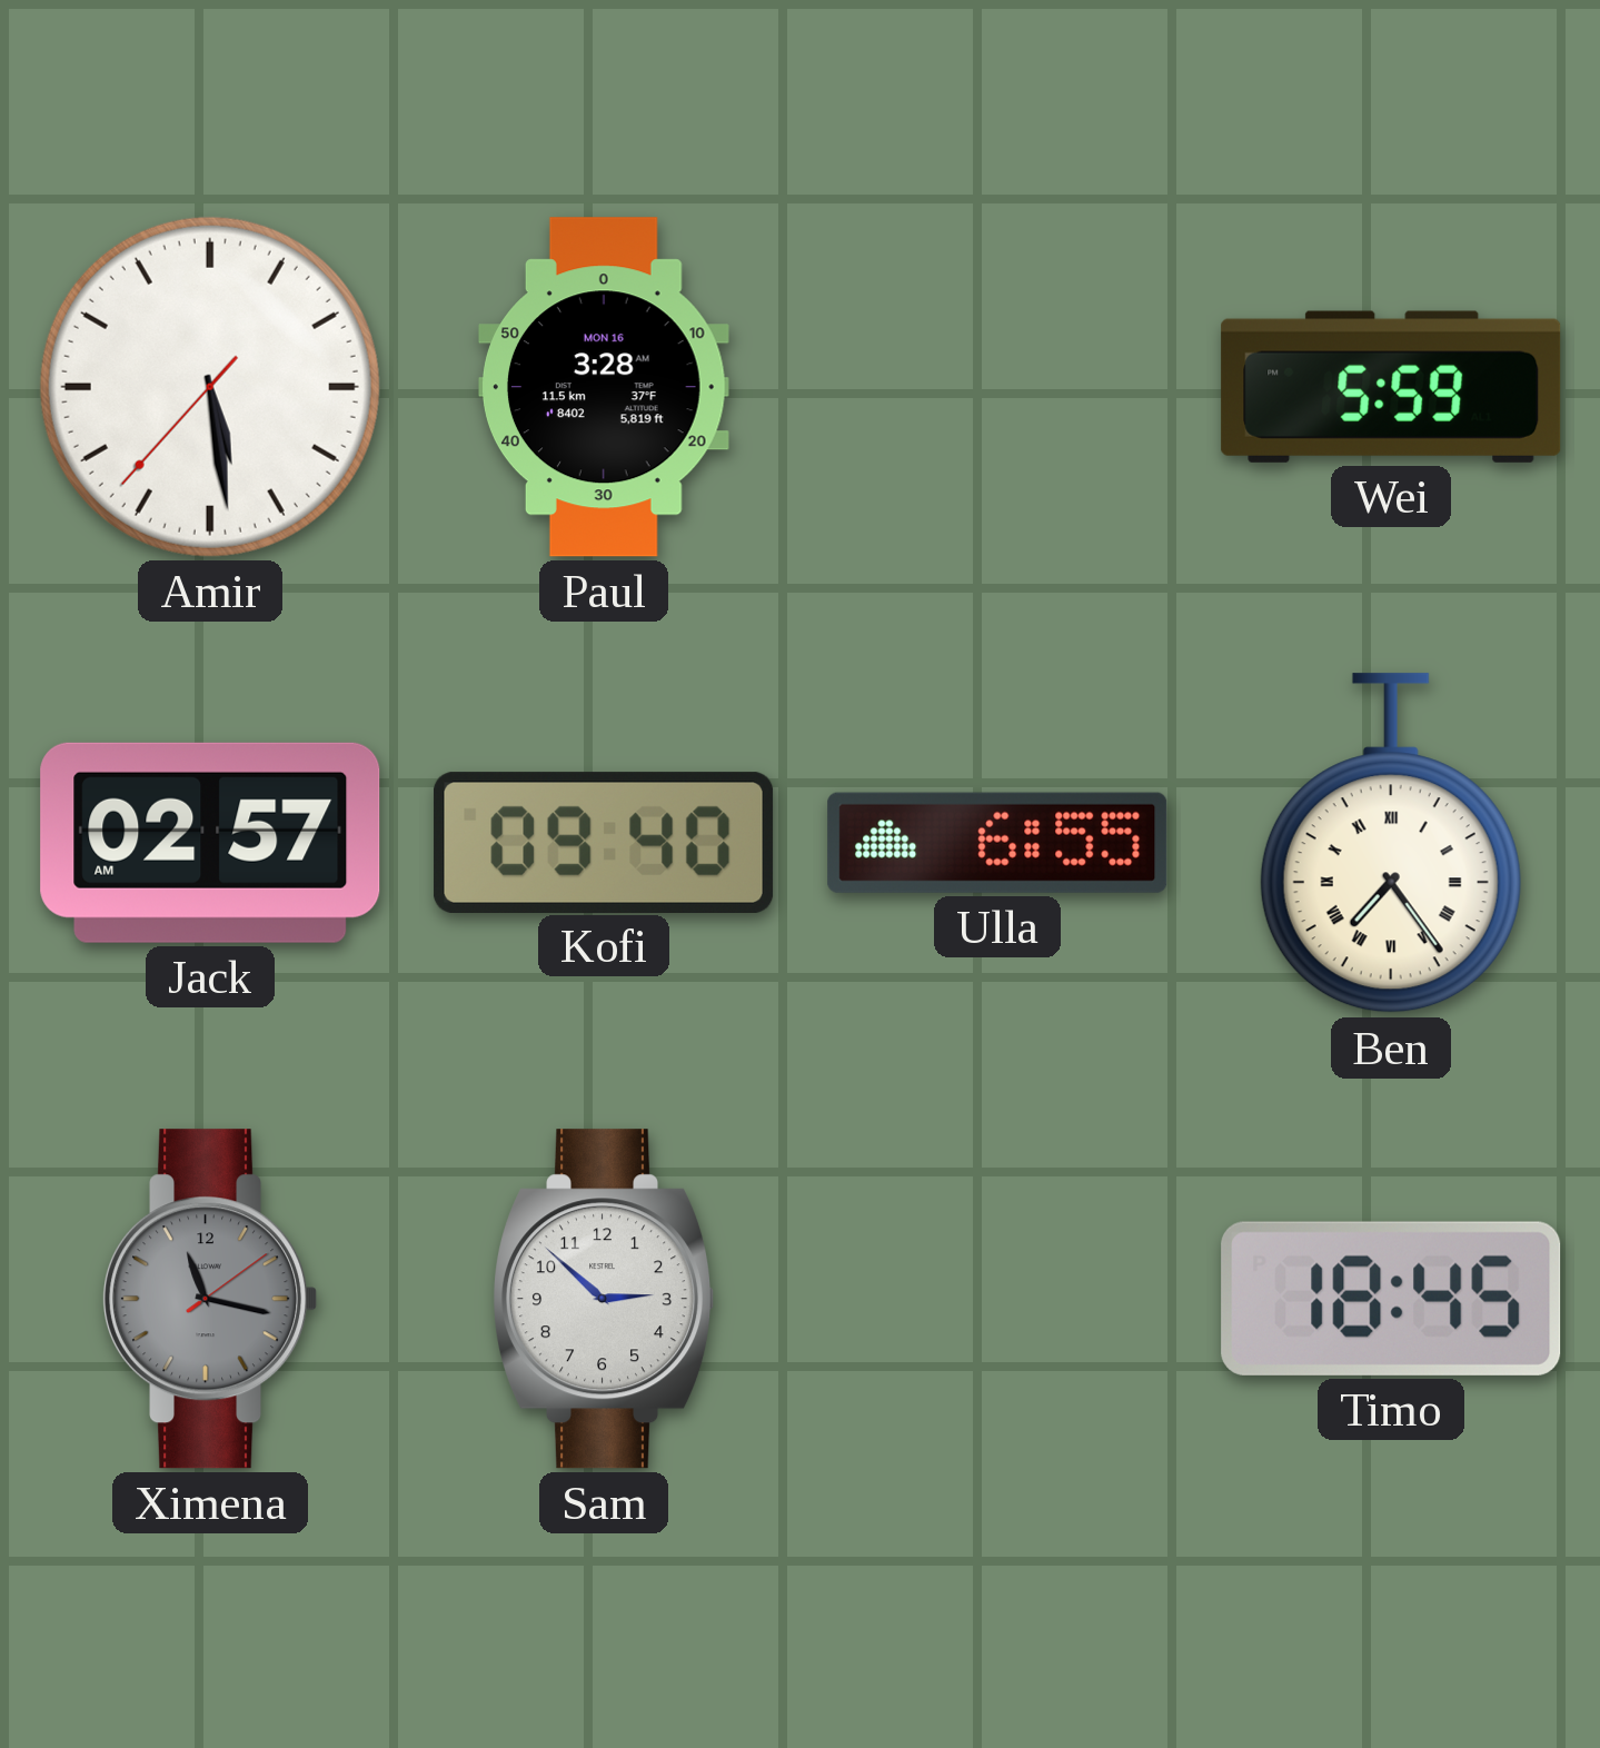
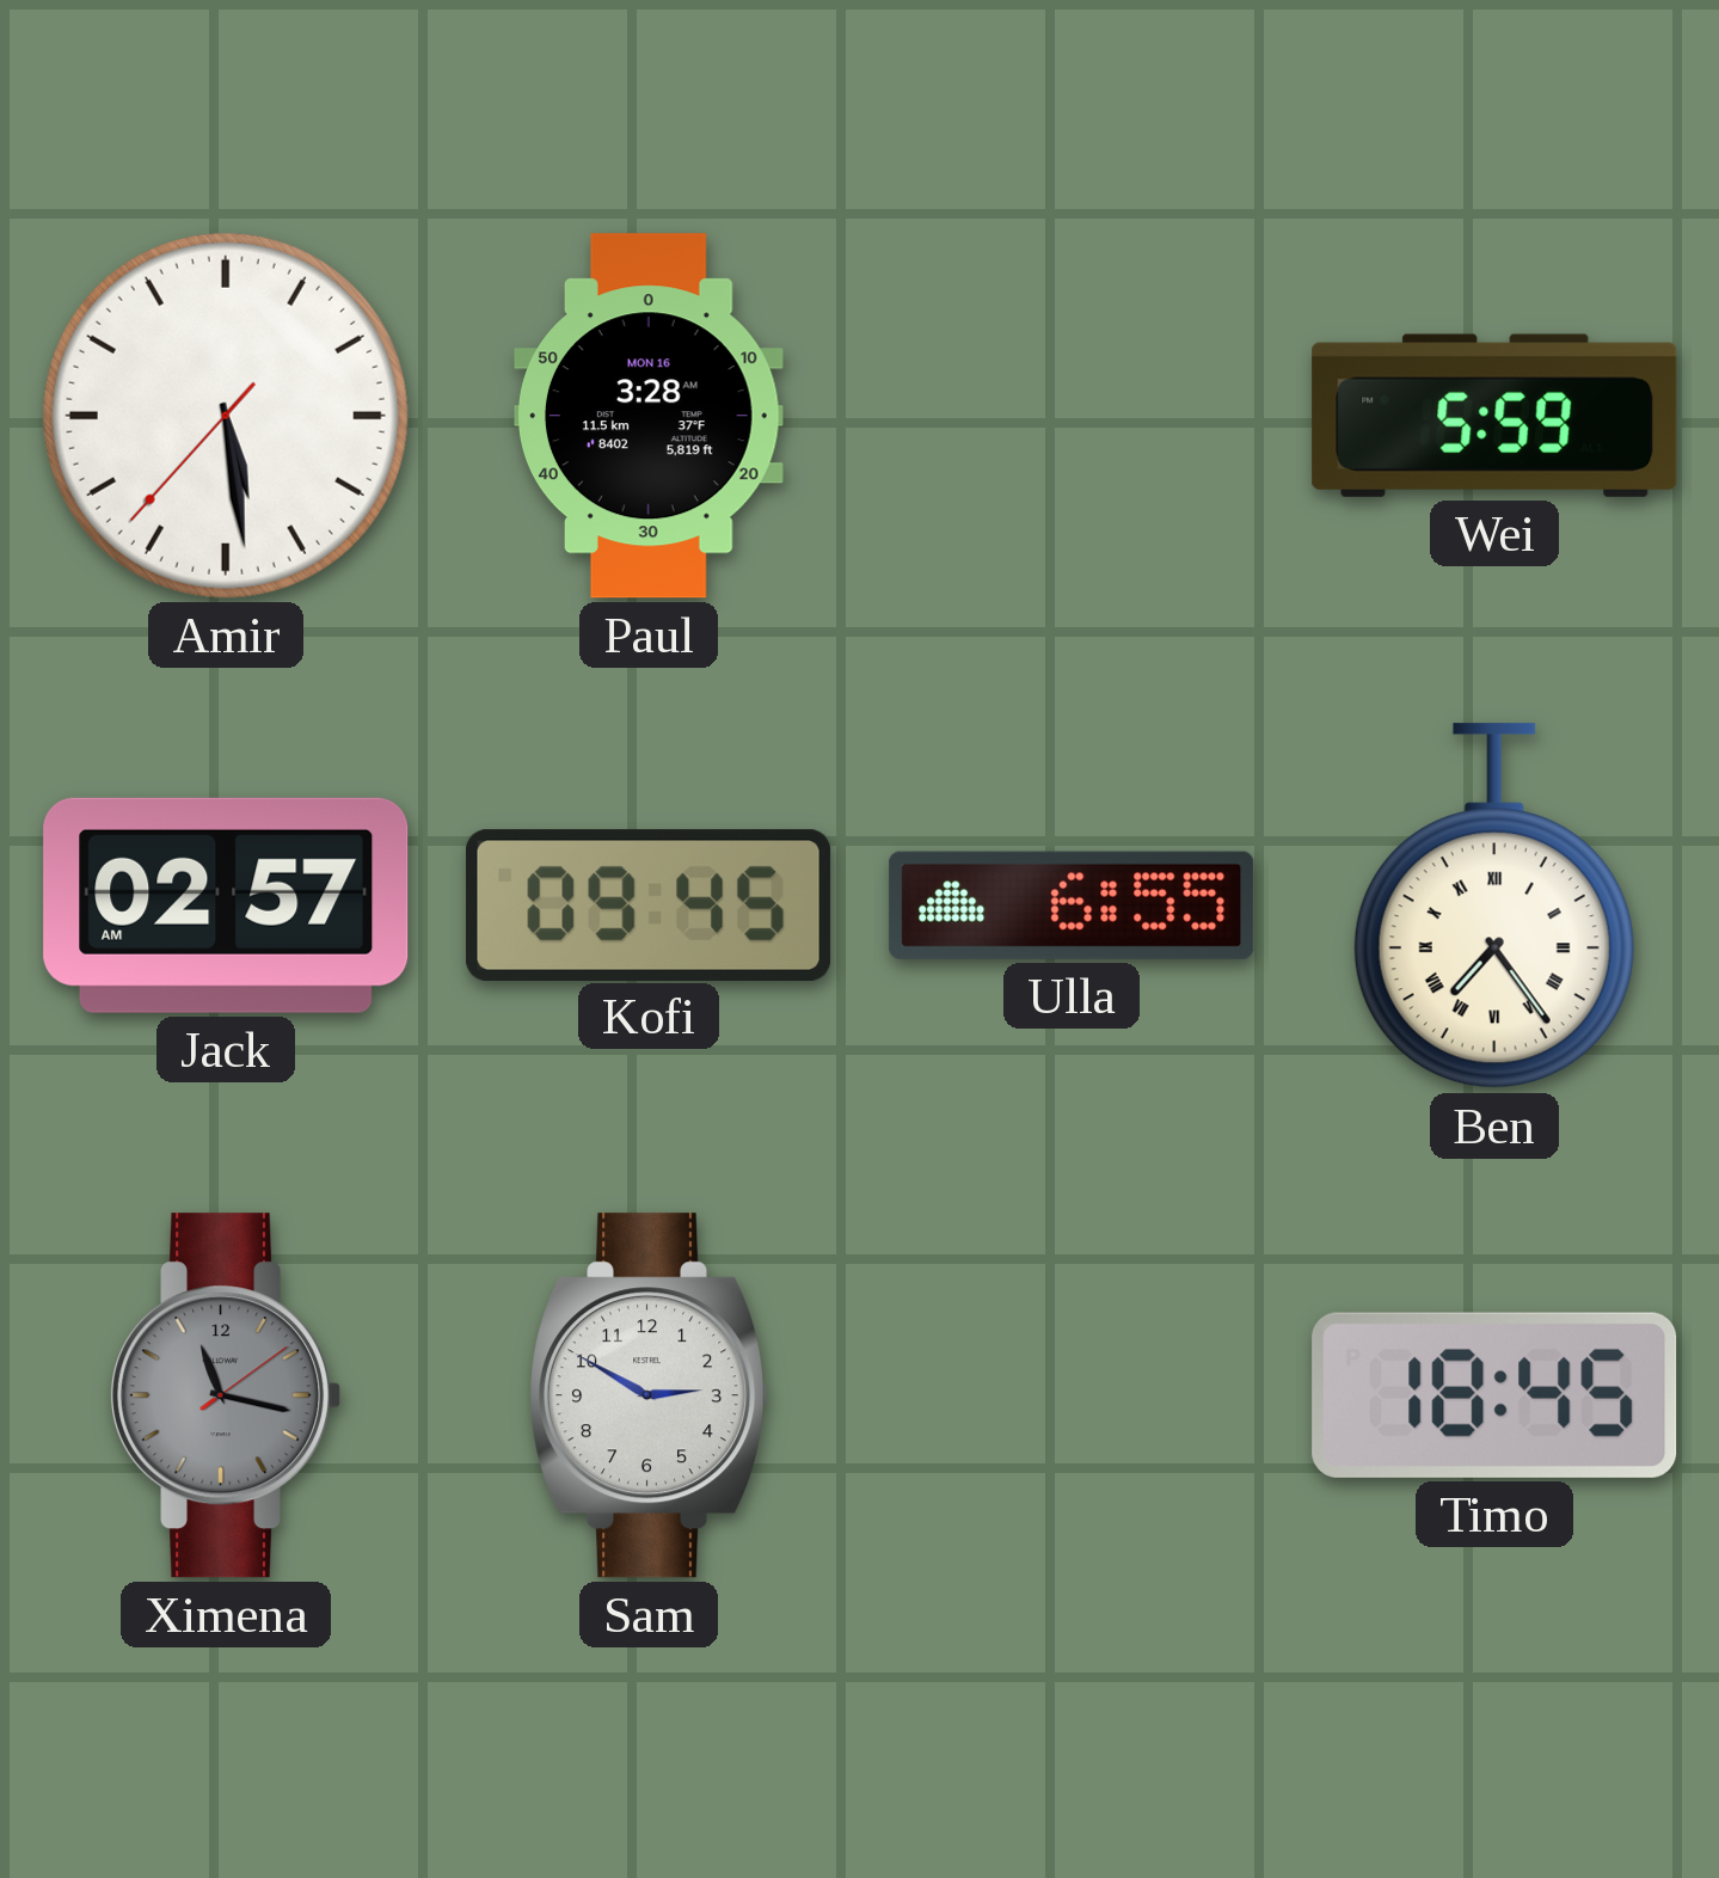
Kofi: 09:40 -> 09:45
Sam: 2:52 -> 2:50
